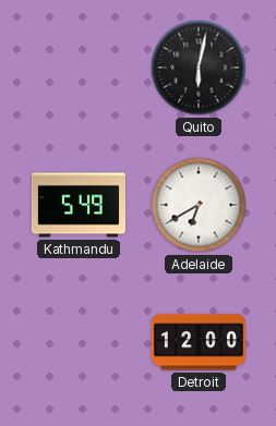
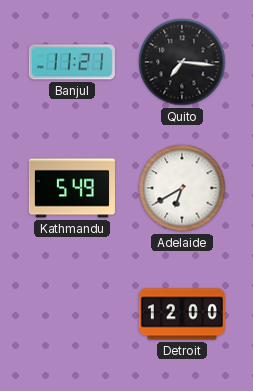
Banjul: none -> 11:21
Quito: 6:02 -> 7:16
